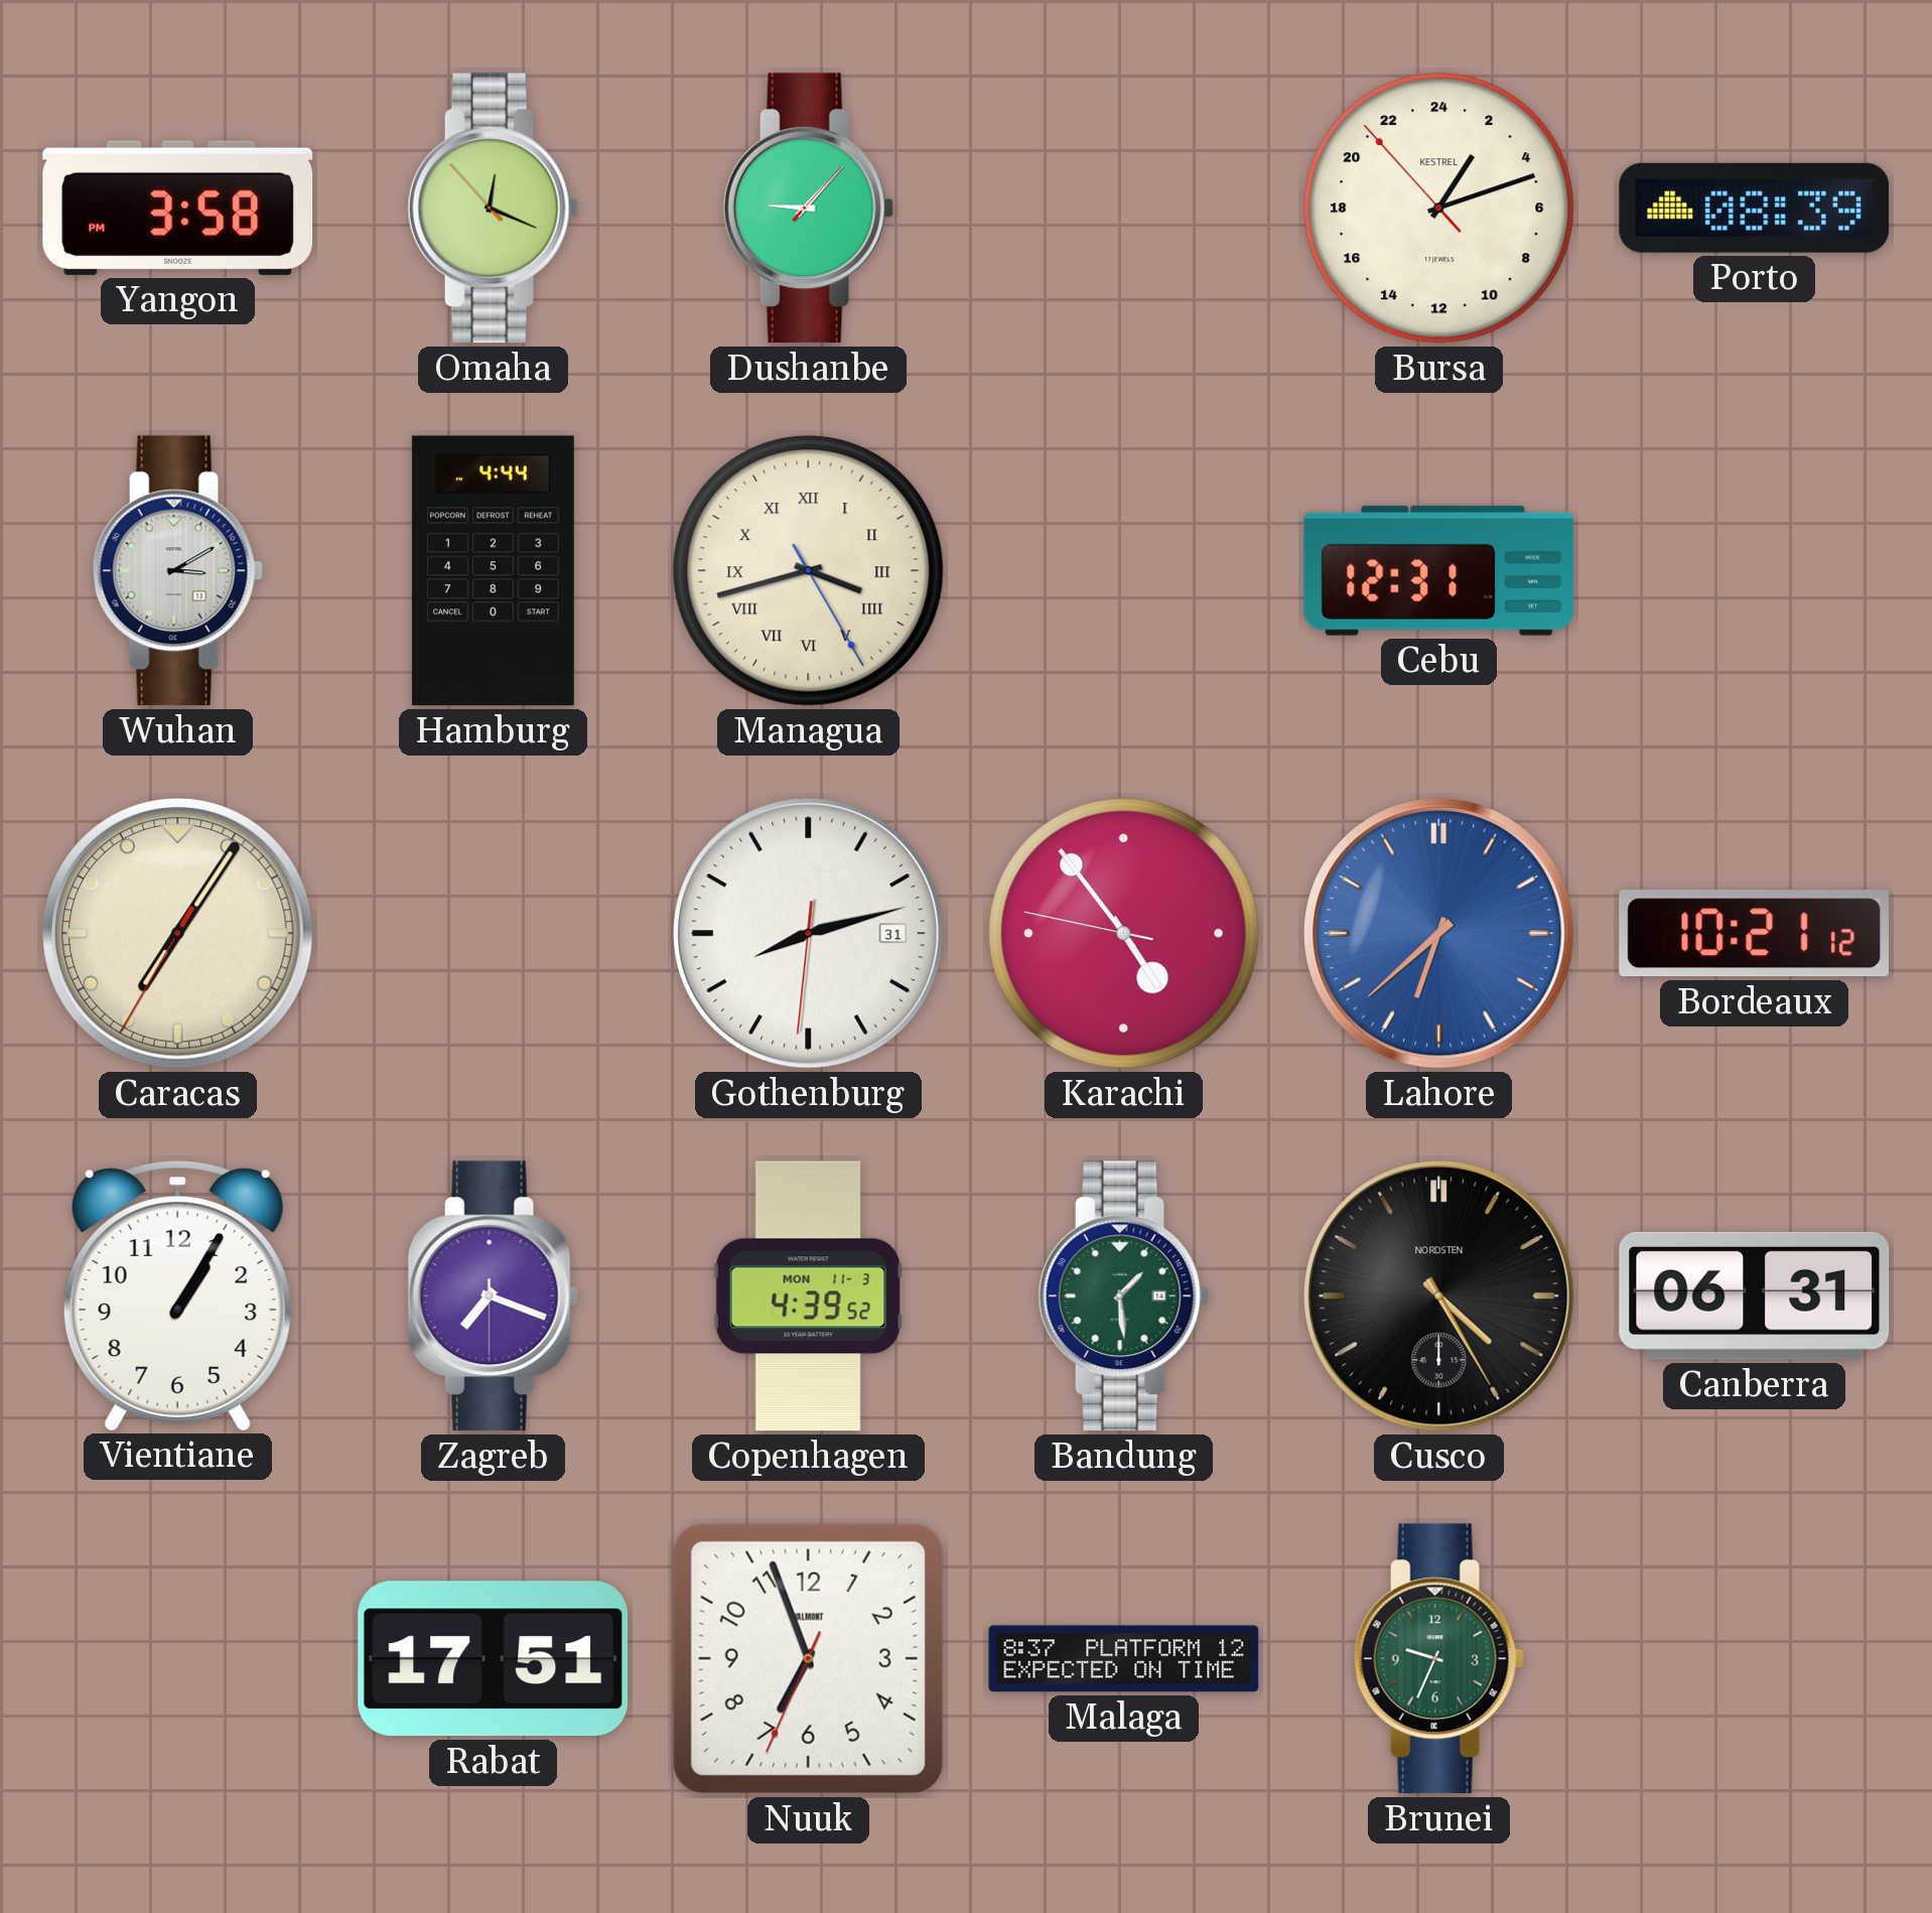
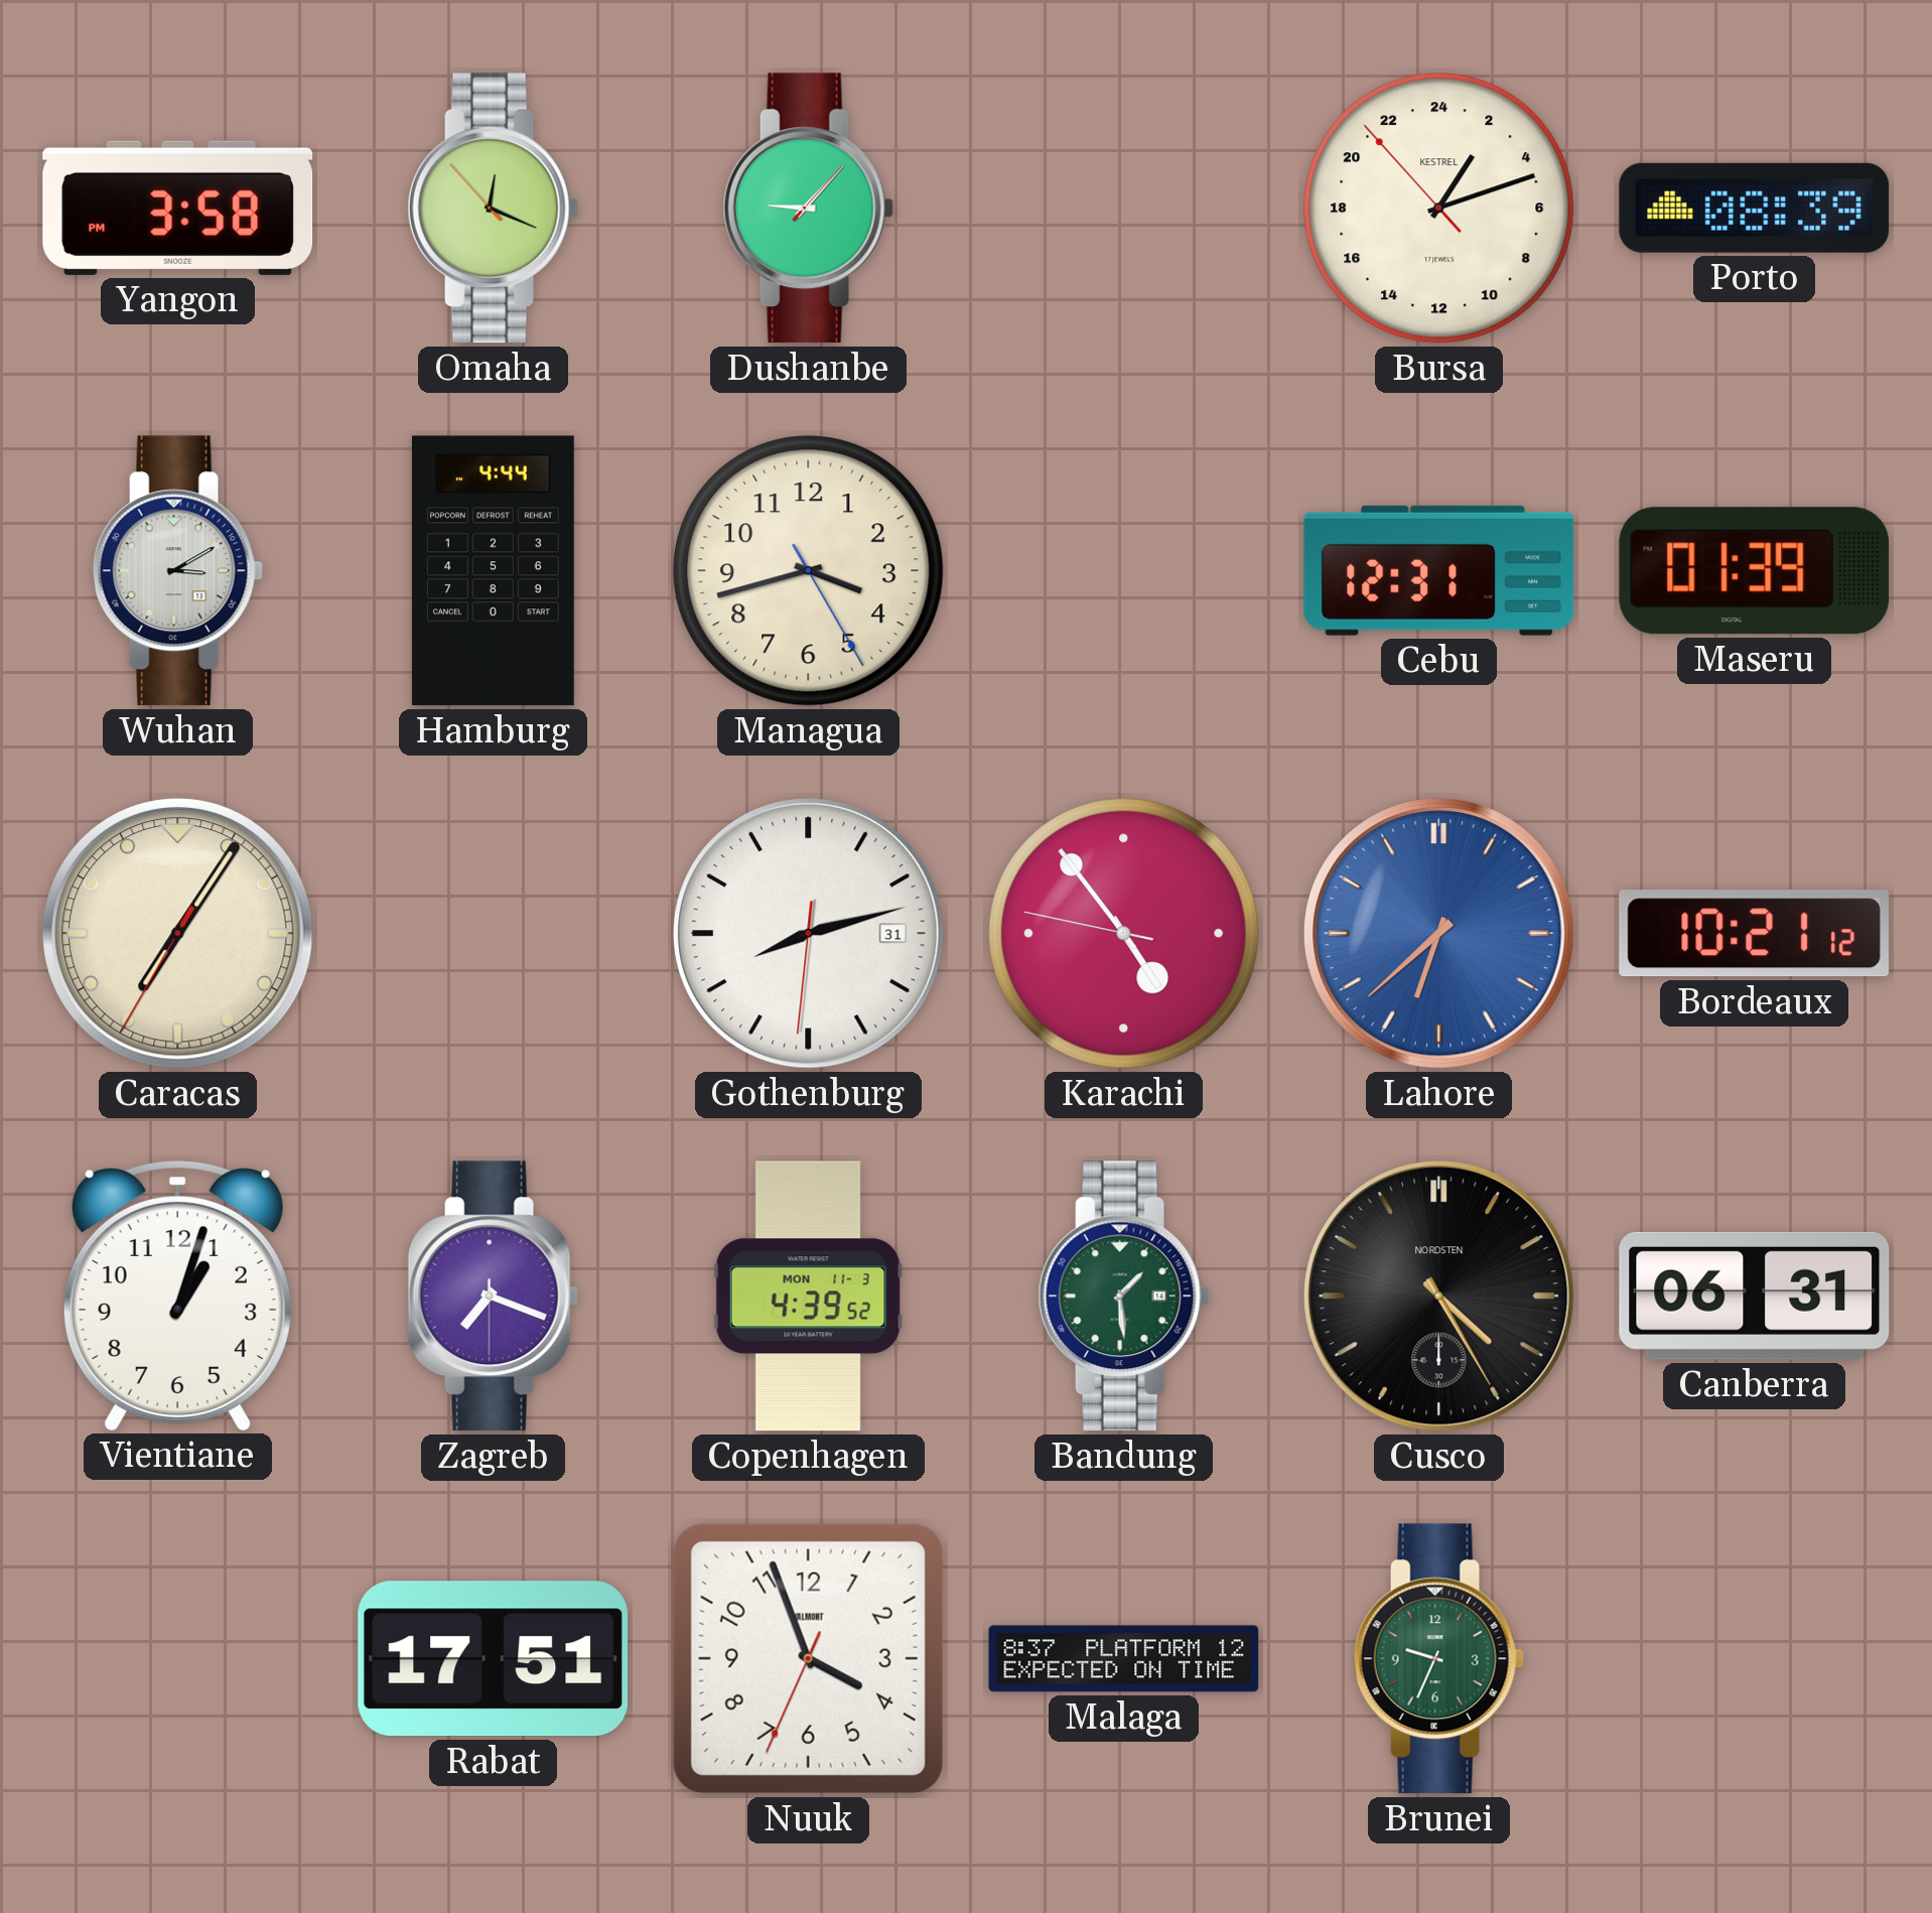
Managua numerals: Roman -> Arabic
Maseru: none -> 01:39
Vientiane: 1:05 -> 1:03
Nuuk: 6:56 -> 3:56
